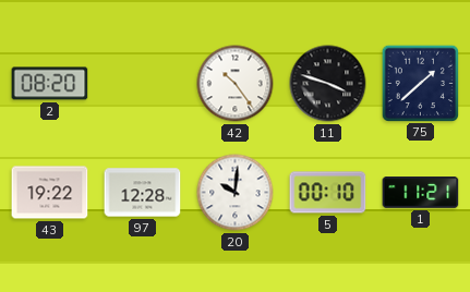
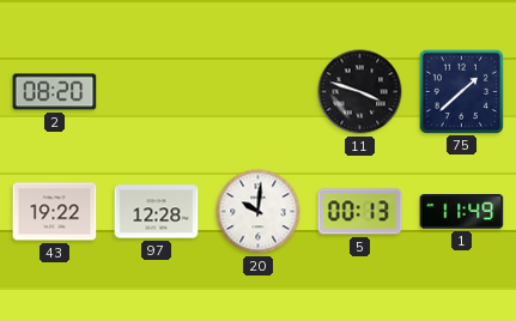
42: 10:24 -> none
5: 00:10 -> 00:13
1: 11:21 -> 11:49
